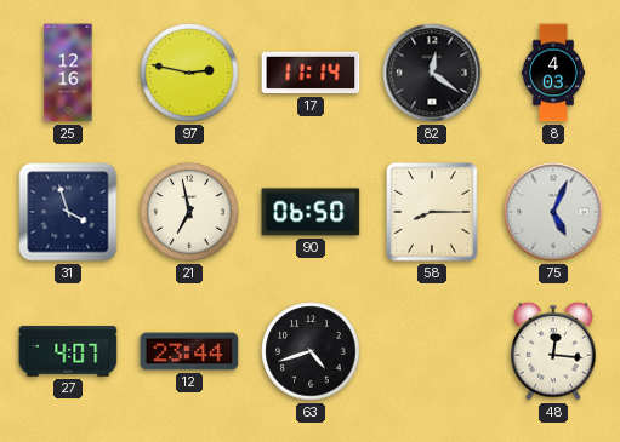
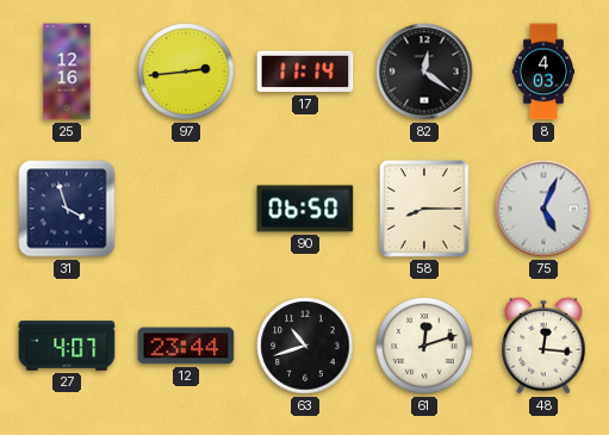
97: 2:47 -> 2:44
21: 6:58 -> none
63: 4:42 -> 10:42
61: none -> 12:12
